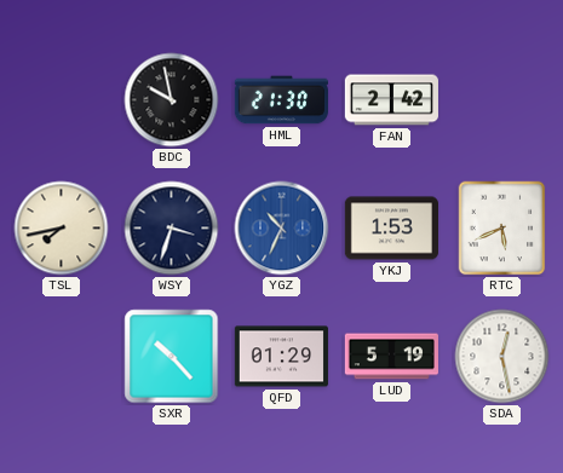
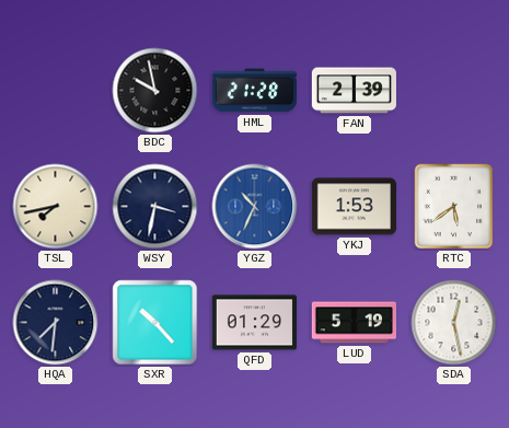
HML: 21:30 -> 21:28
FAN: 2:42 -> 2:39
WSY: 3:33 -> 3:32
RTC: 5:41 -> 5:39
HQA: none -> 7:31
